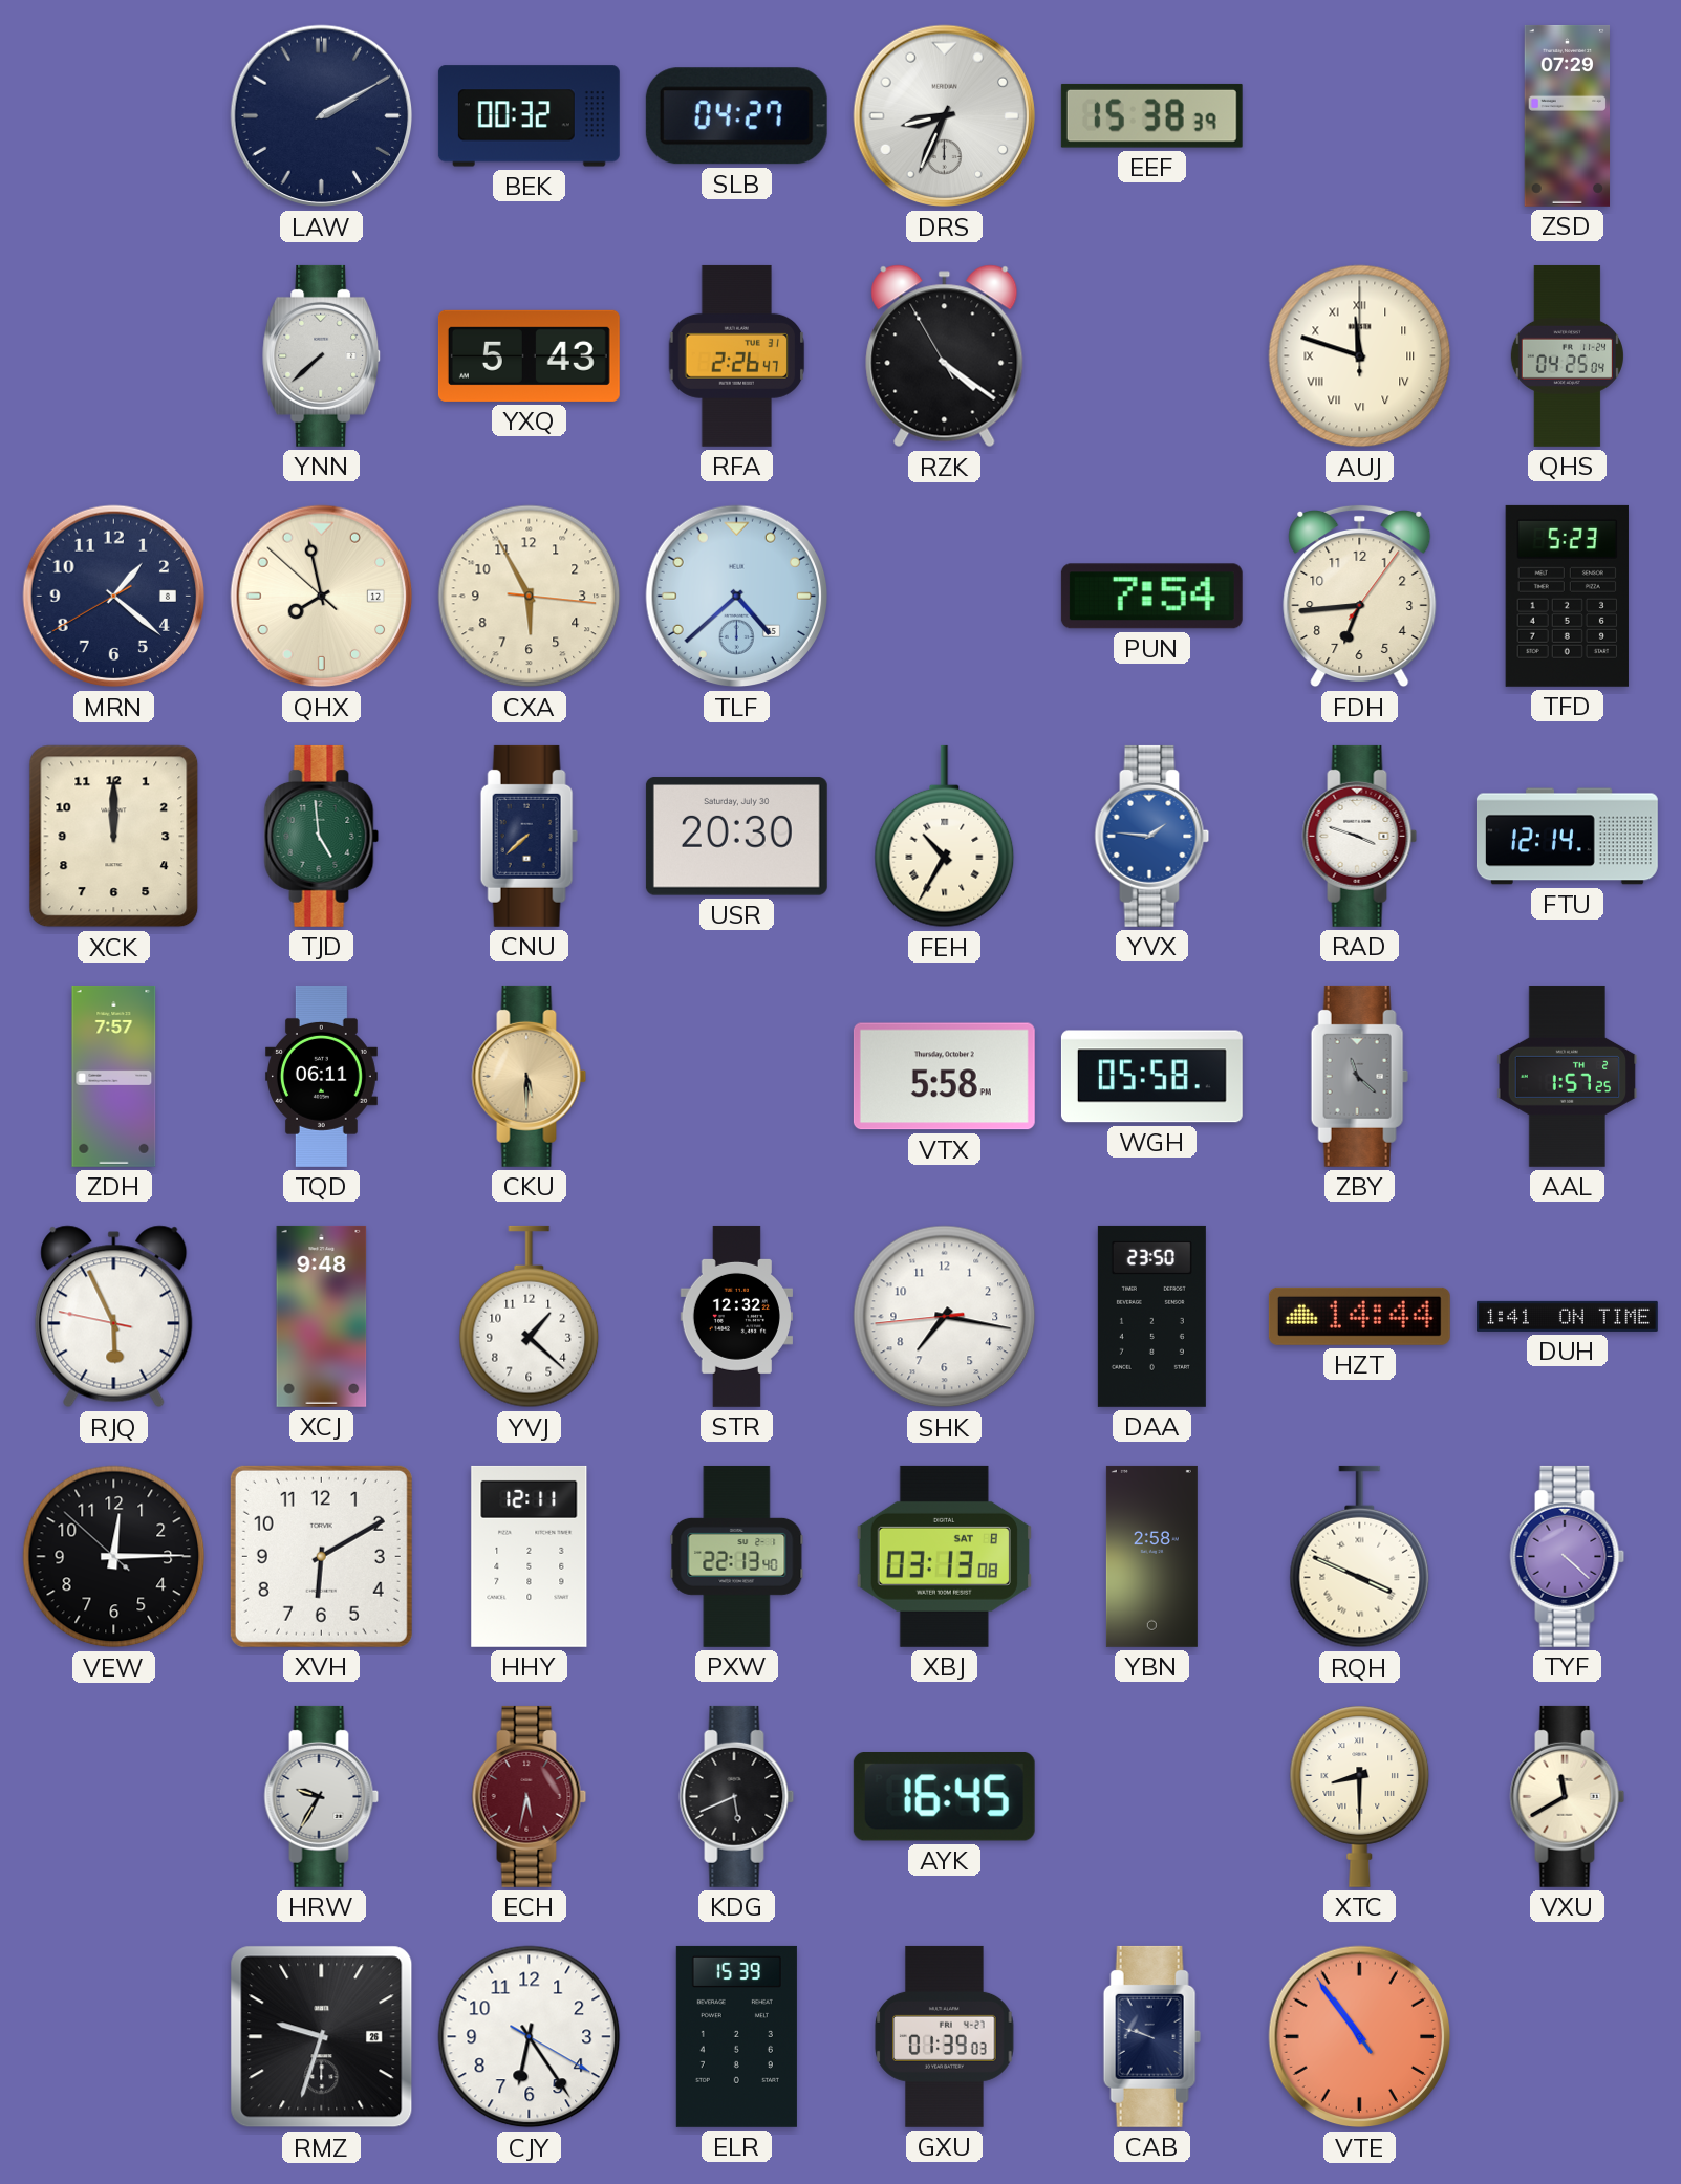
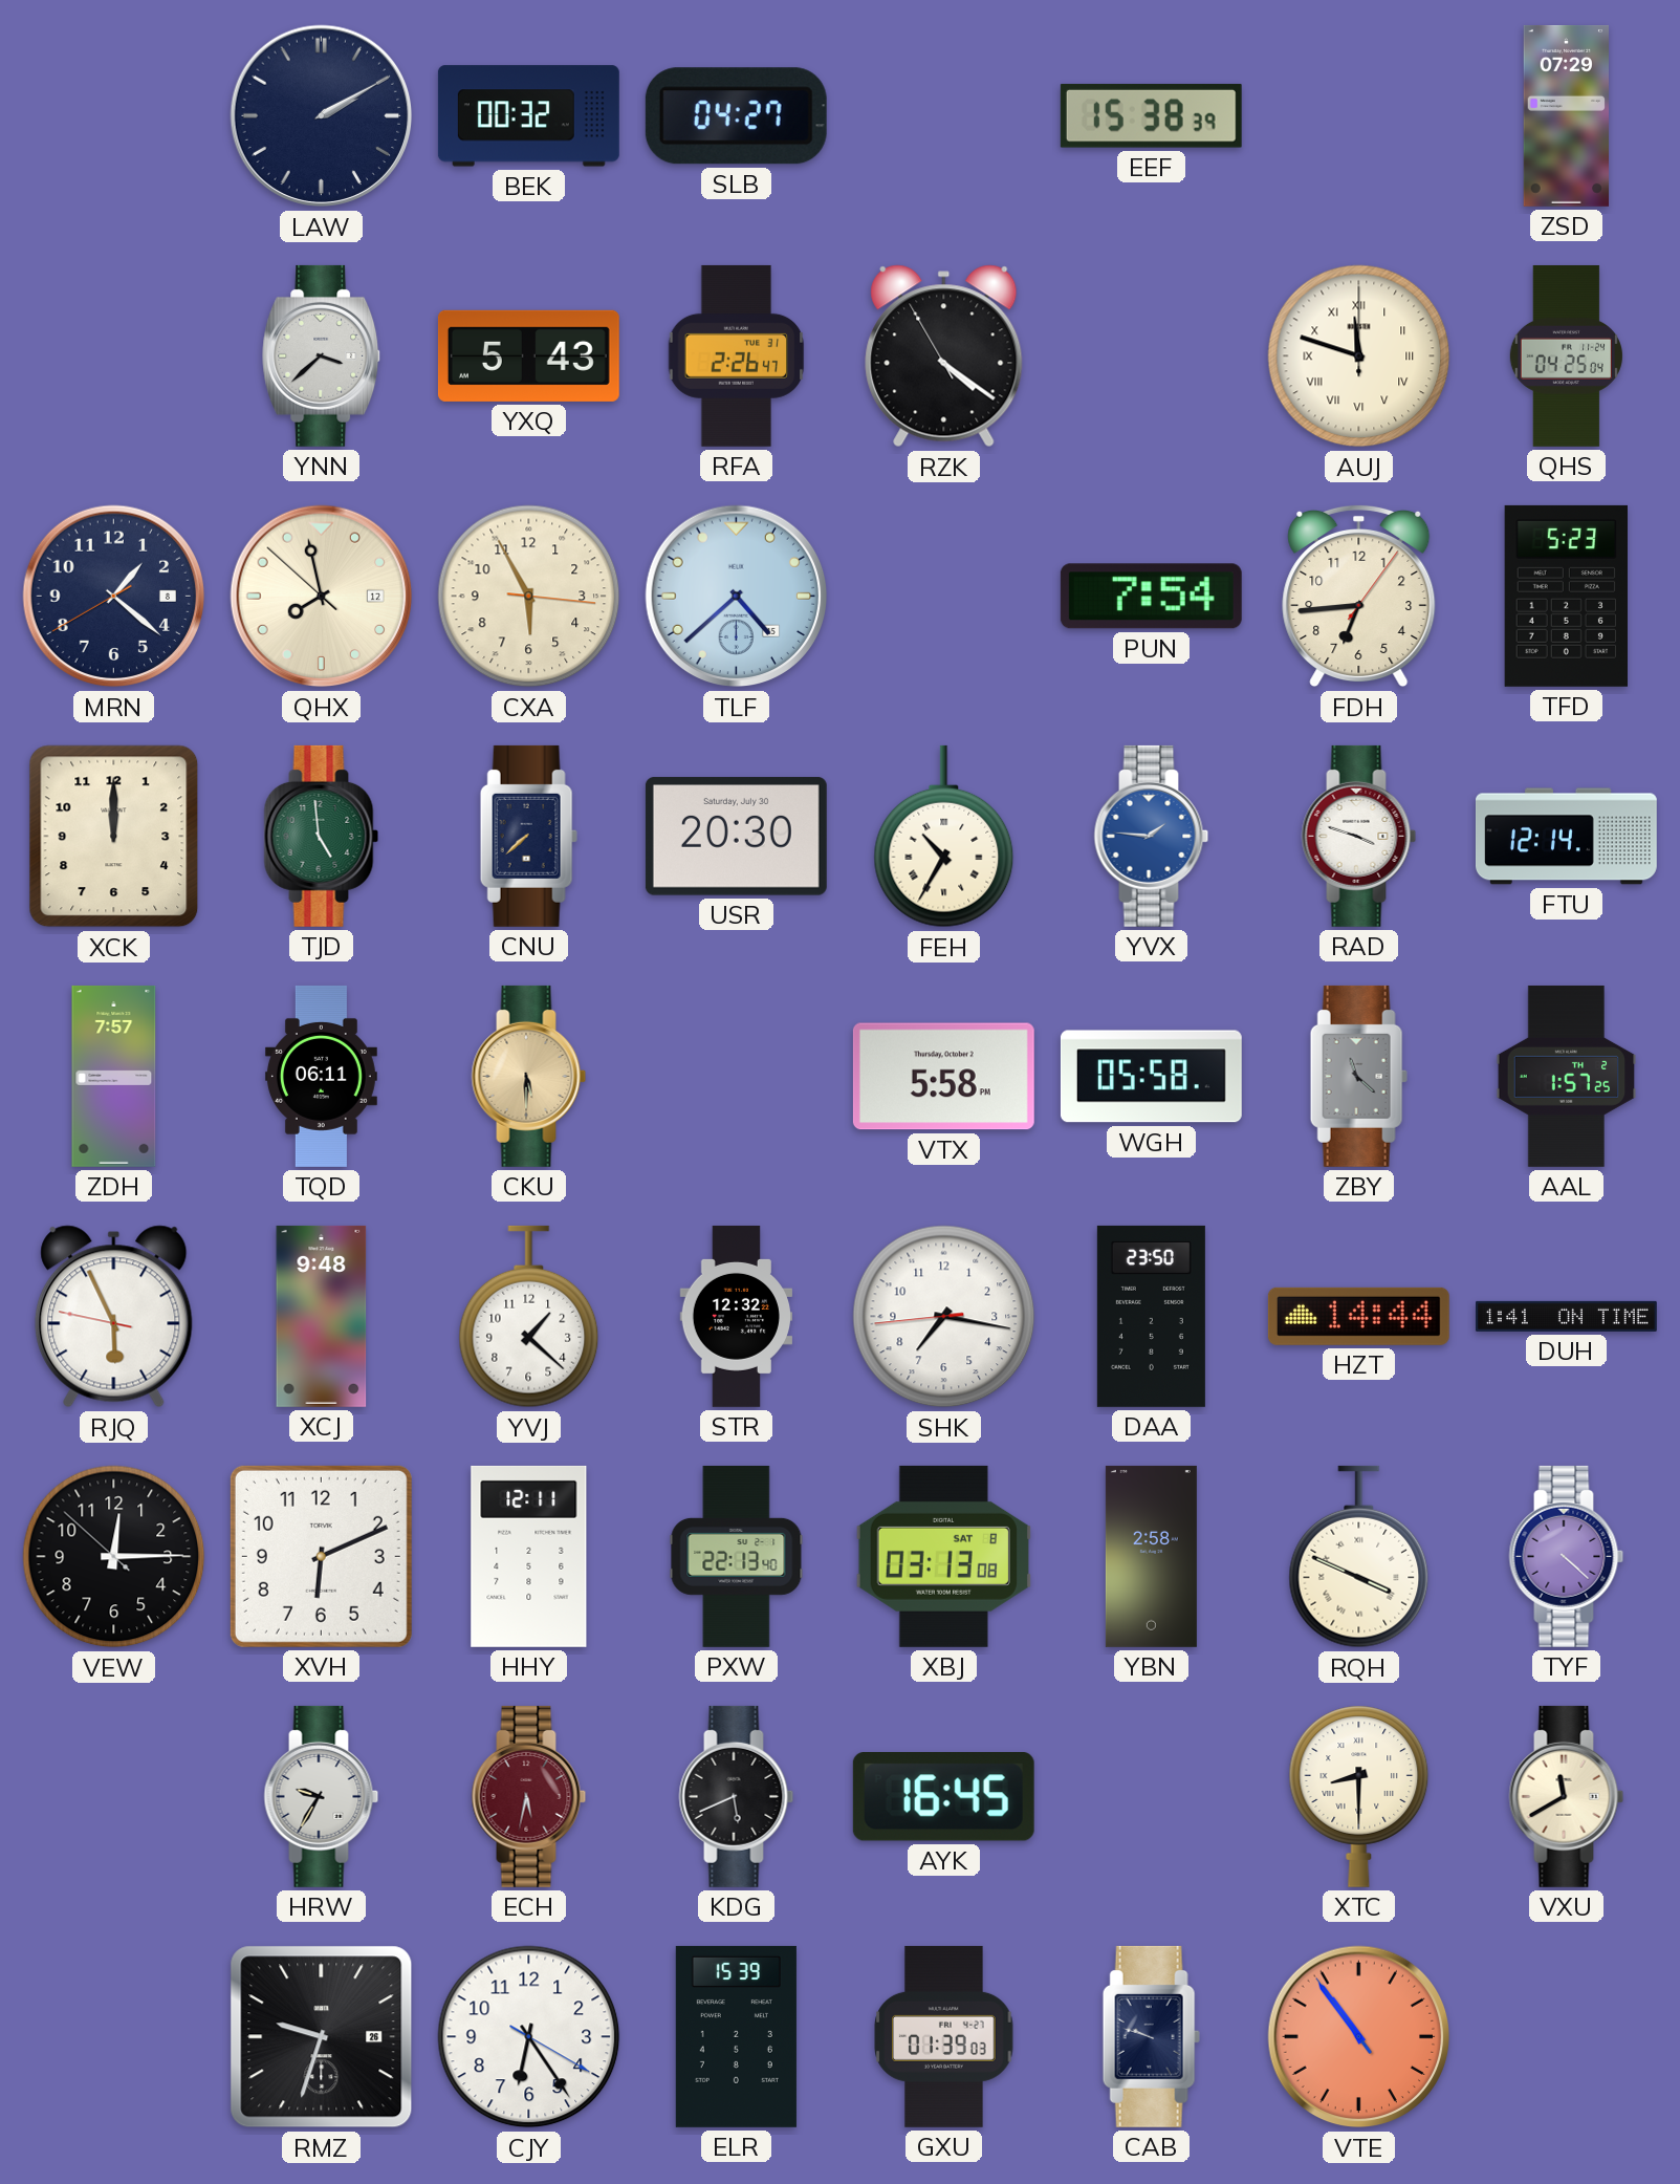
DRS: 8:34 -> none
YNN: 7:38 -> 3:38
XVH: 6:10 -> 6:11
